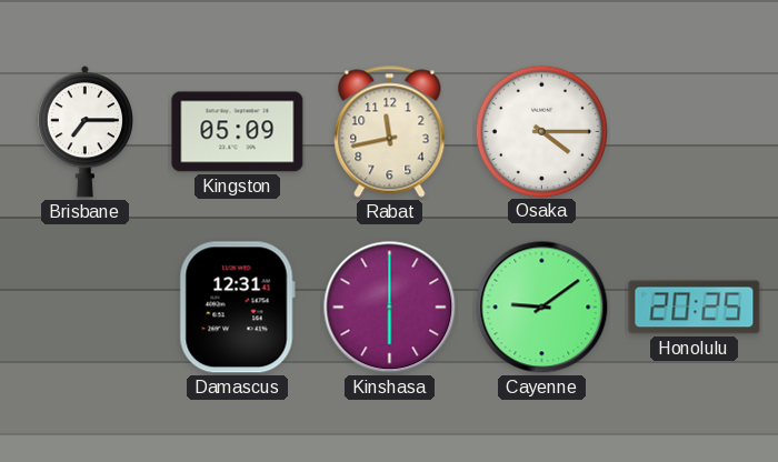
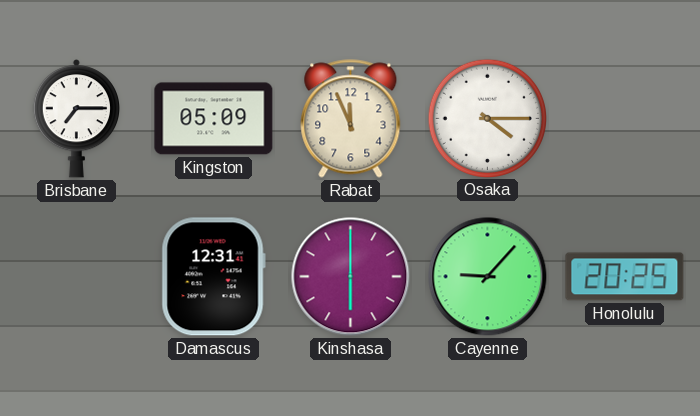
Rabat: 11:43 -> 11:56
Cayenne: 9:09 -> 9:07
